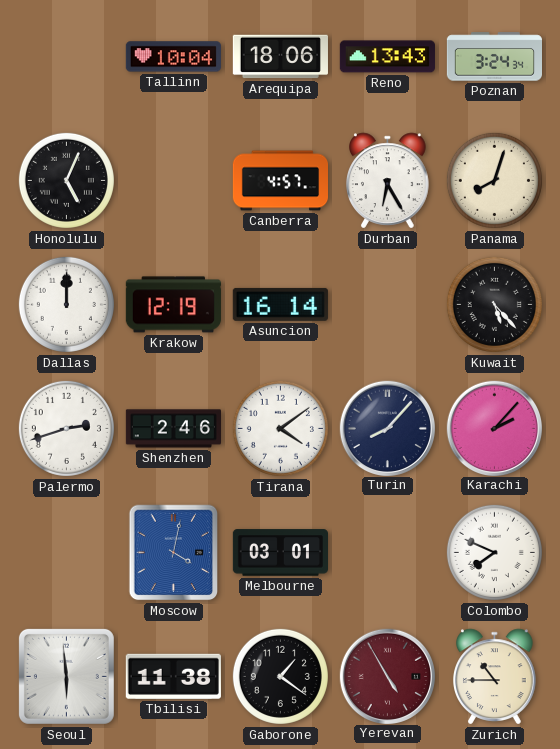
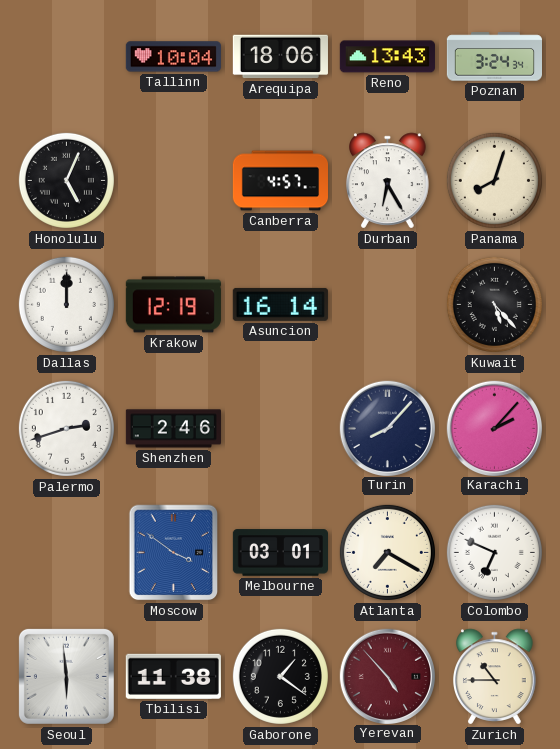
Tirana: 4:09 -> none
Moscow: 4:02 -> 3:51
Atlanta: none -> 7:20
Colombo: 7:49 -> 6:49
Yerevan: 4:55 -> 4:53
